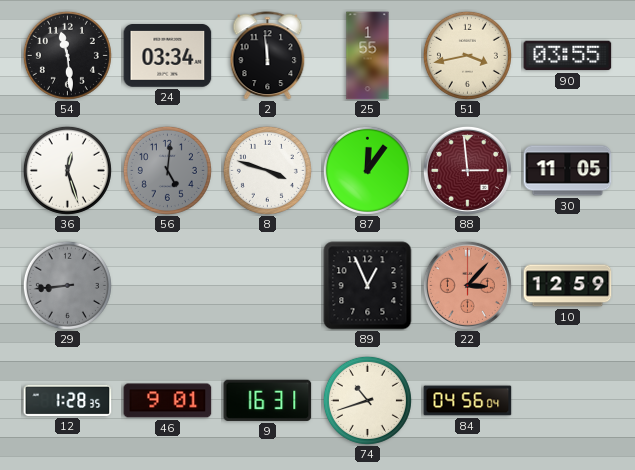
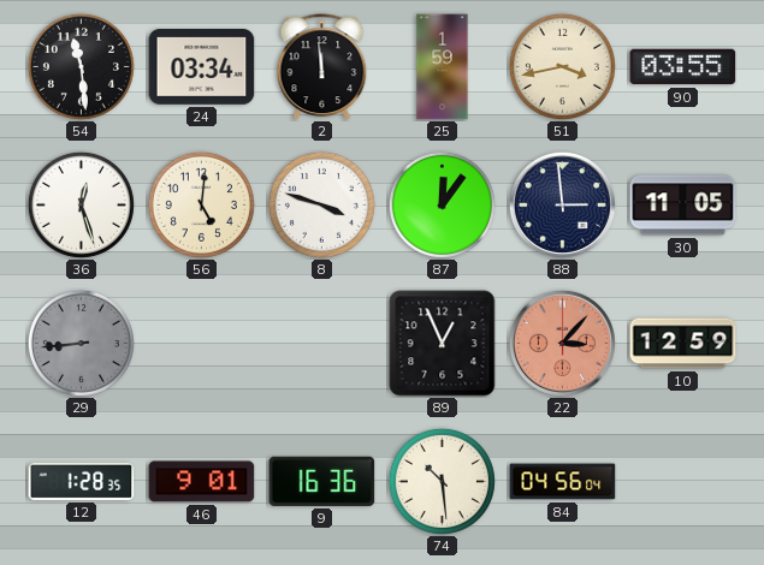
25: 1:55 -> 1:59
56 dial: grey -> cream
88 dial: burgundy -> navy
9: 16:31 -> 16:36
74: 10:42 -> 10:29
